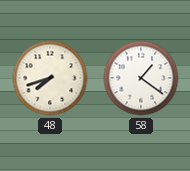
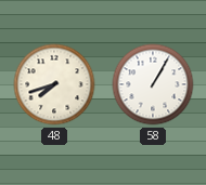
58: 1:21 -> 1:05
